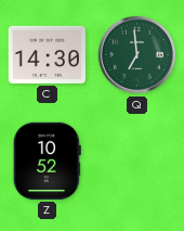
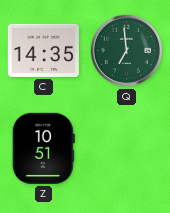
C: 14:30 -> 14:35
Z: 10:52 -> 10:51
